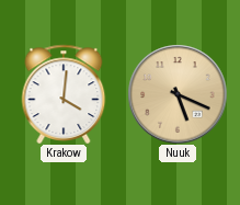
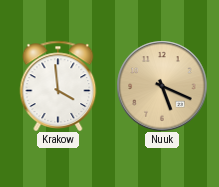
Krakow: 4:01 -> 3:59
